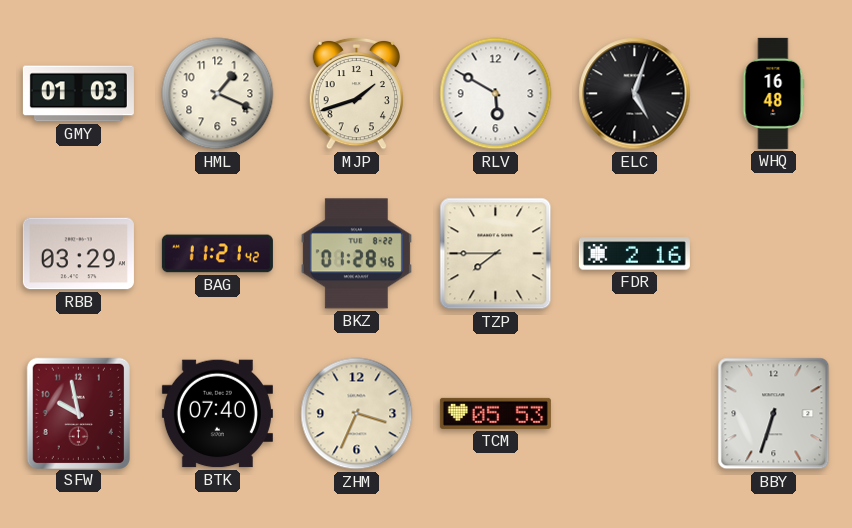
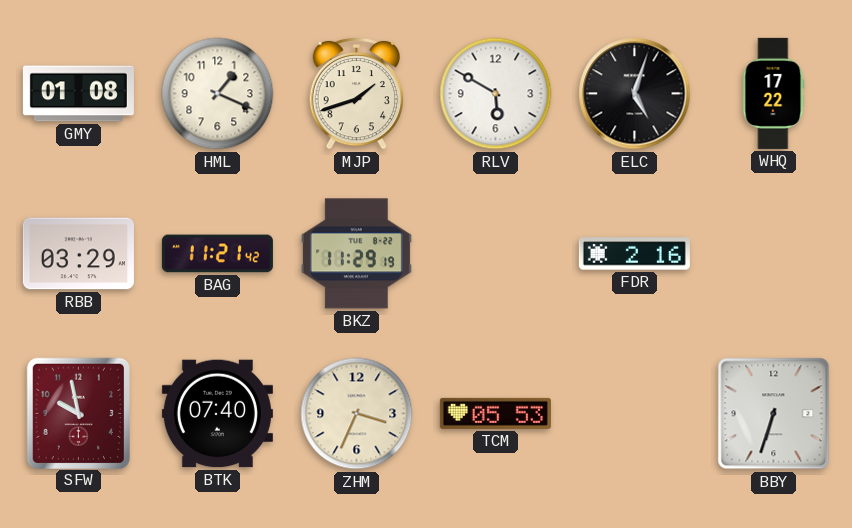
GMY: 01:03 -> 01:08
WHQ: 16:48 -> 17:22
BKZ: 01:28 -> 11:29
TZP: 7:45 -> none
